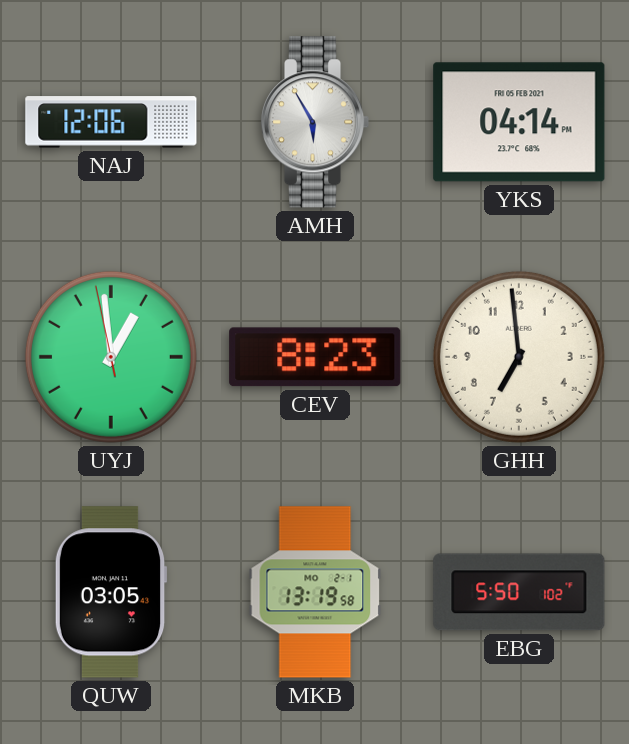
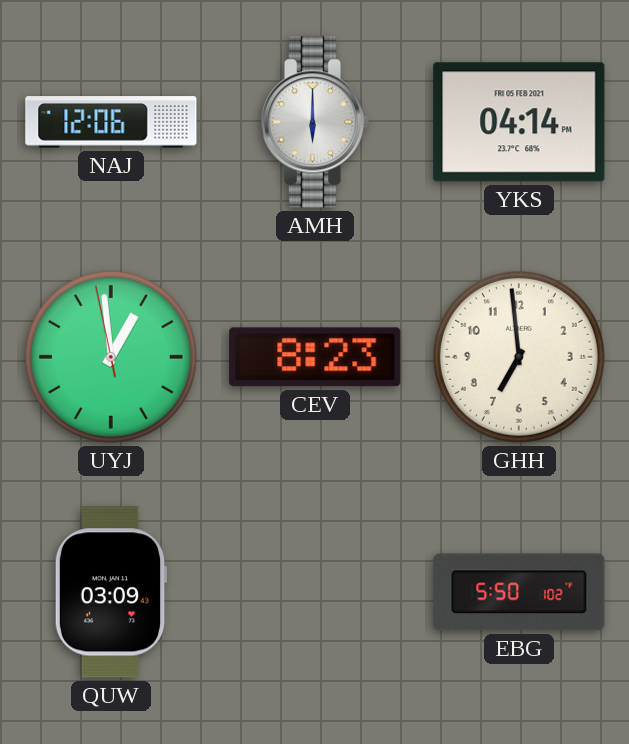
AMH: 5:55 -> 6:00
QUW: 03:05 -> 03:09
MKB: 13:19 -> none
